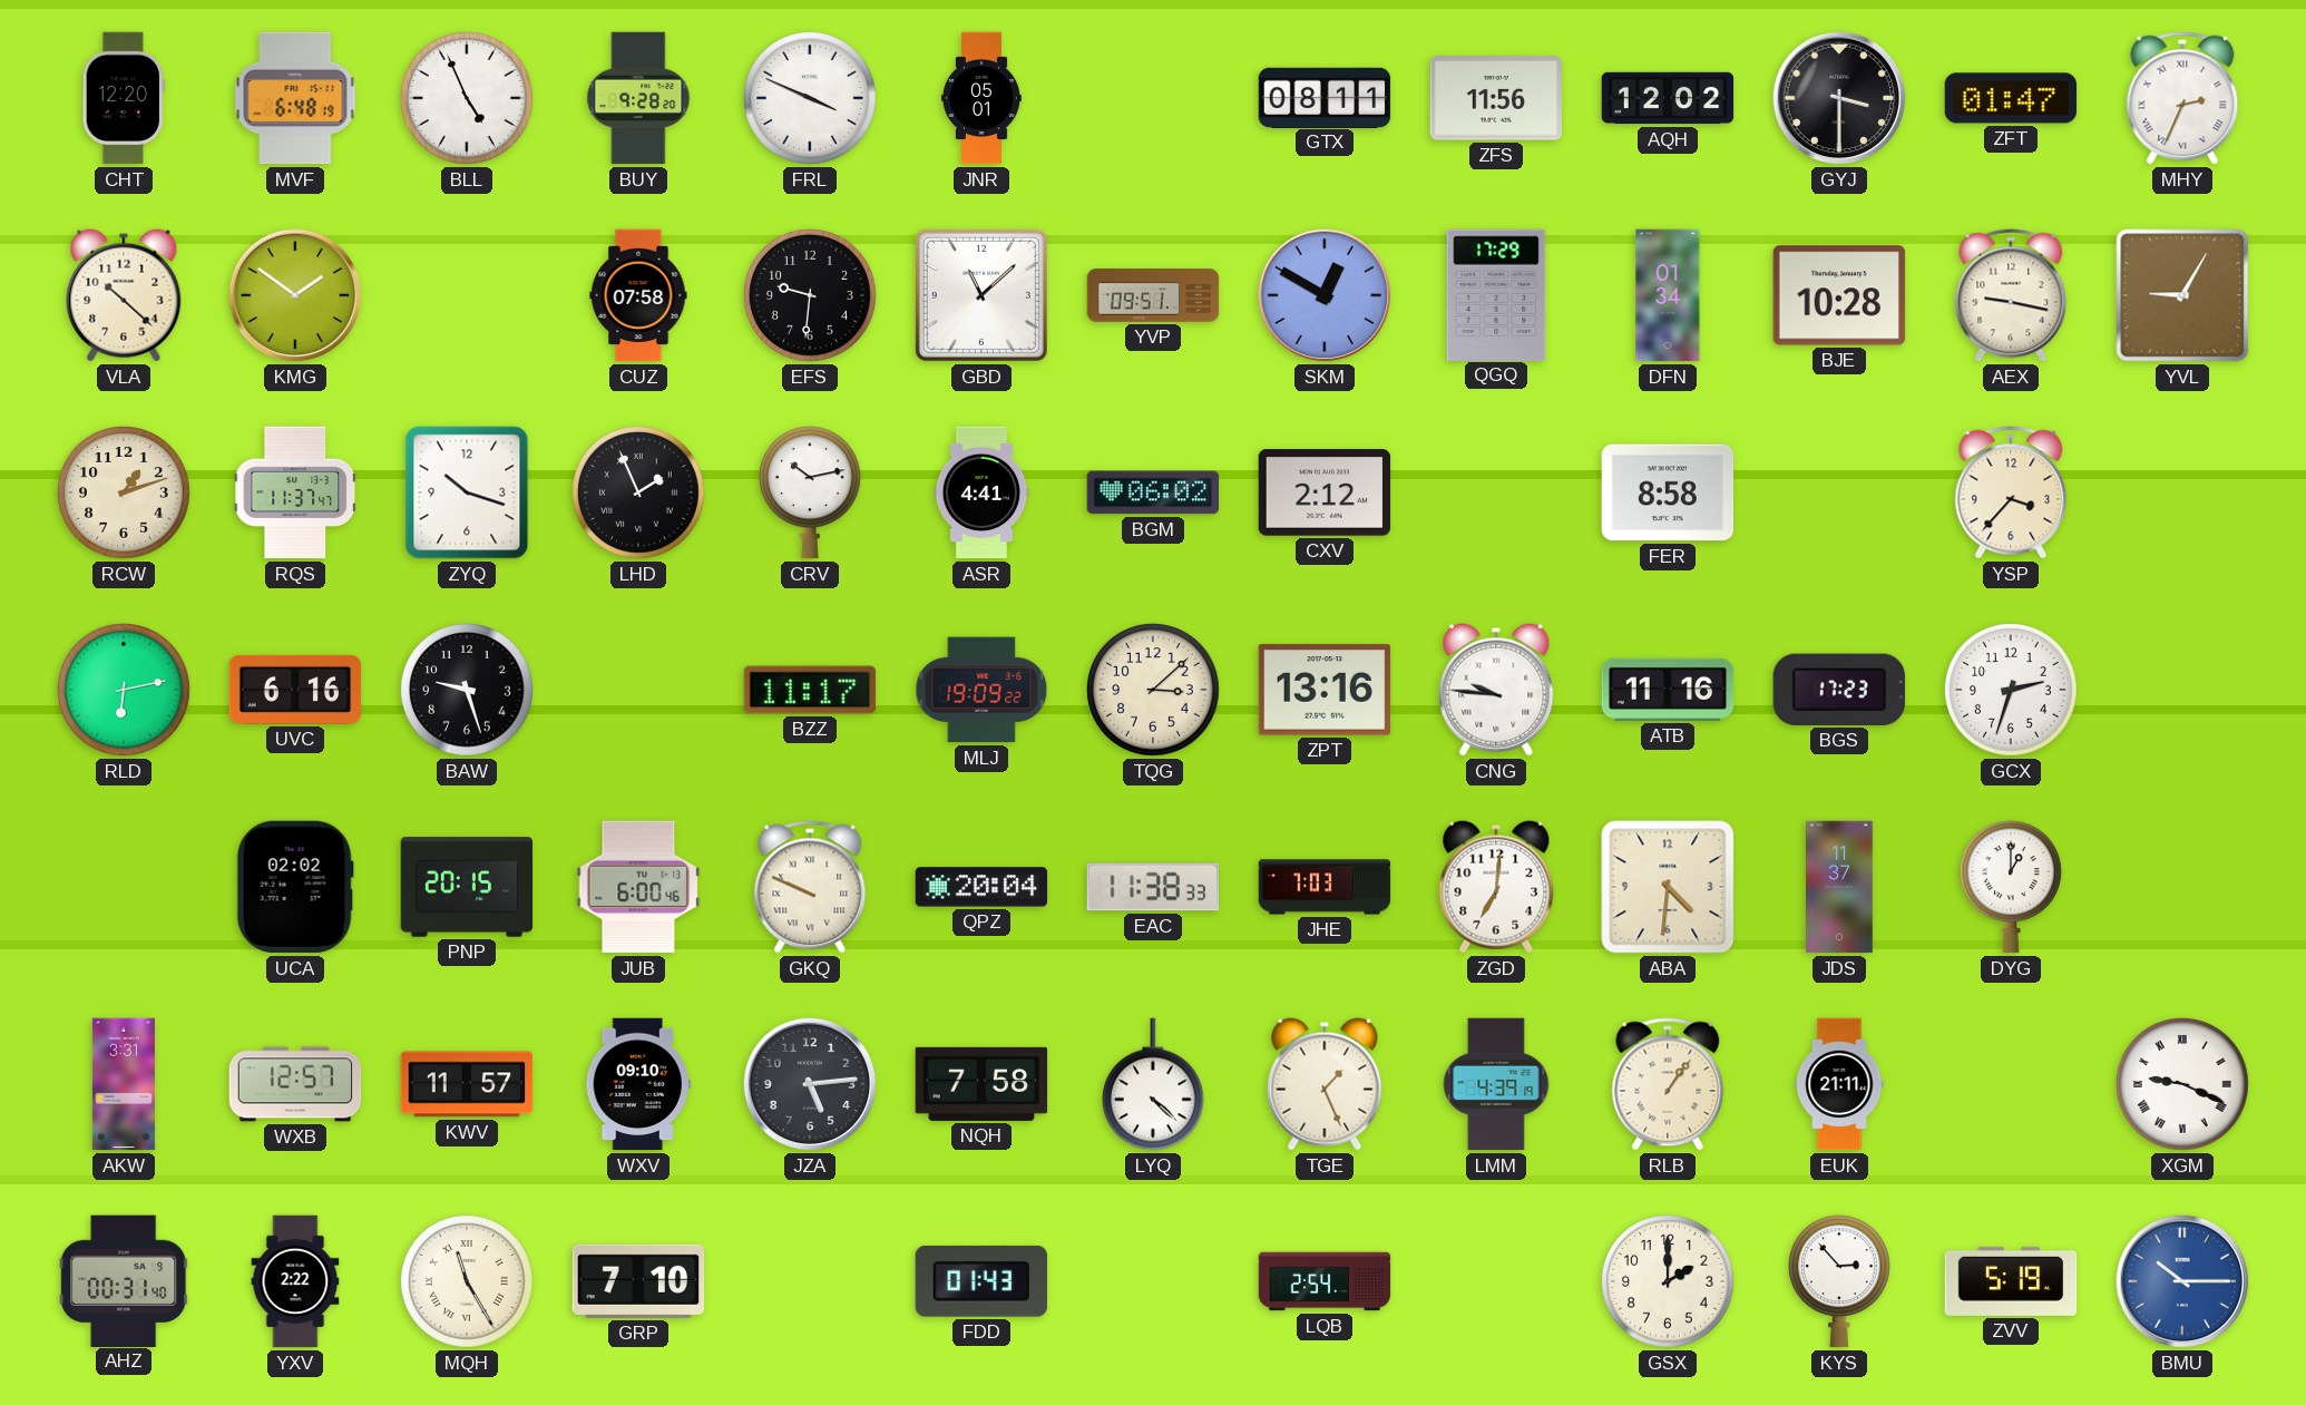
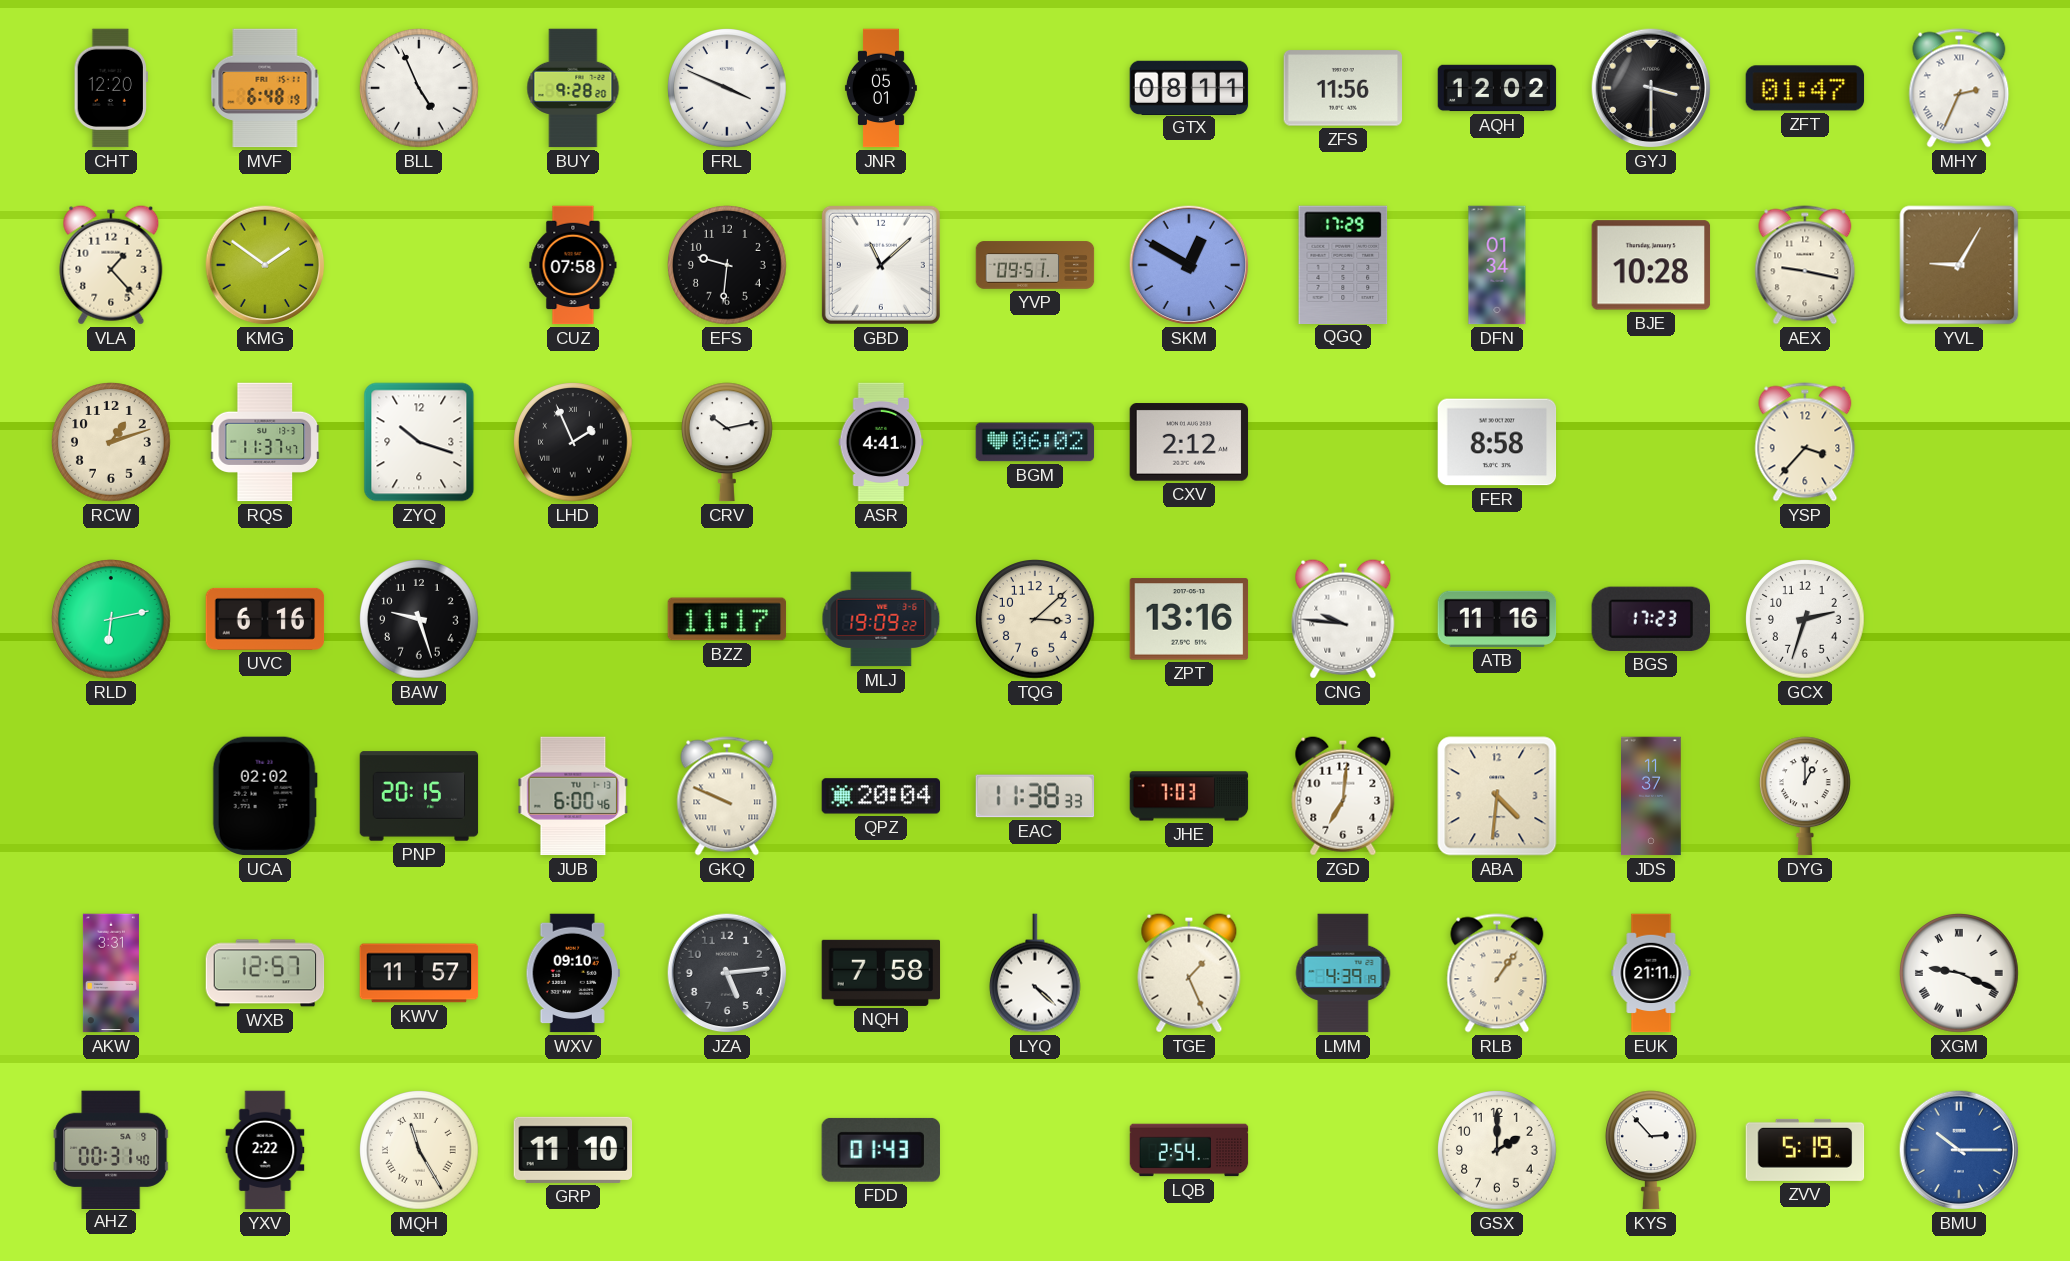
VLA: 10:22 -> 1:23
GRP: 7:10 -> 11:10
